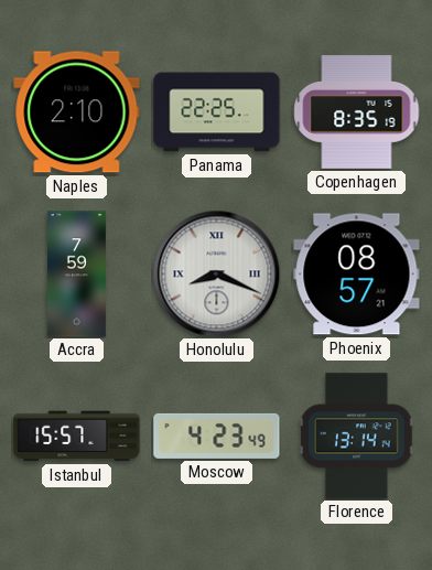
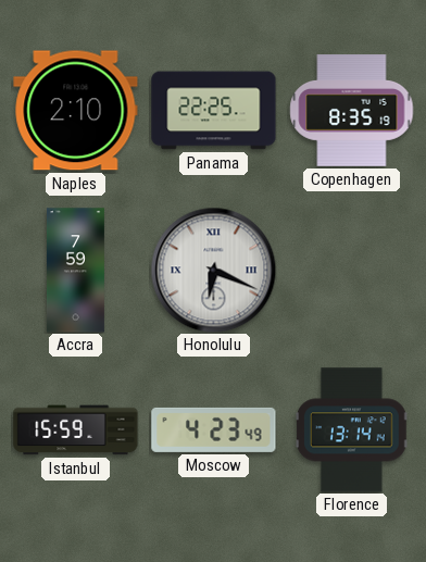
Honolulu: 8:19 -> 6:19
Phoenix: 08:57 -> none
Istanbul: 15:57 -> 15:59
